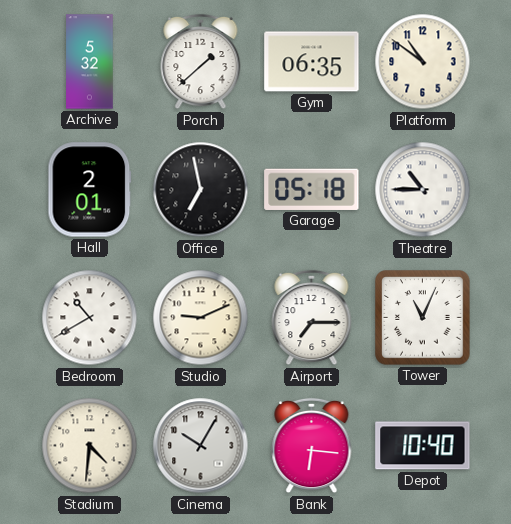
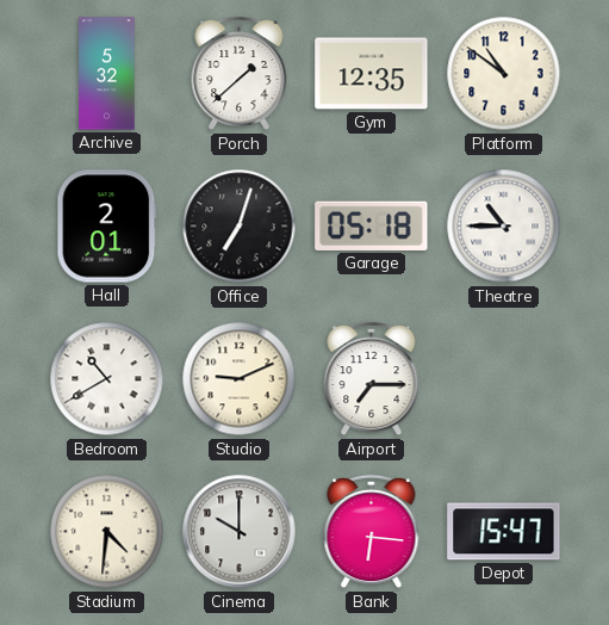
Gym: 06:35 -> 12:35
Office: 6:58 -> 7:03
Tower: 11:04 -> none
Cinema: 10:05 -> 10:00
Depot: 10:40 -> 15:47
